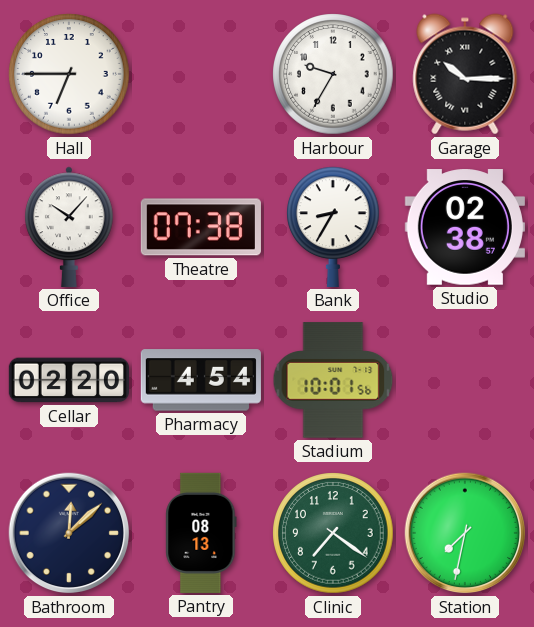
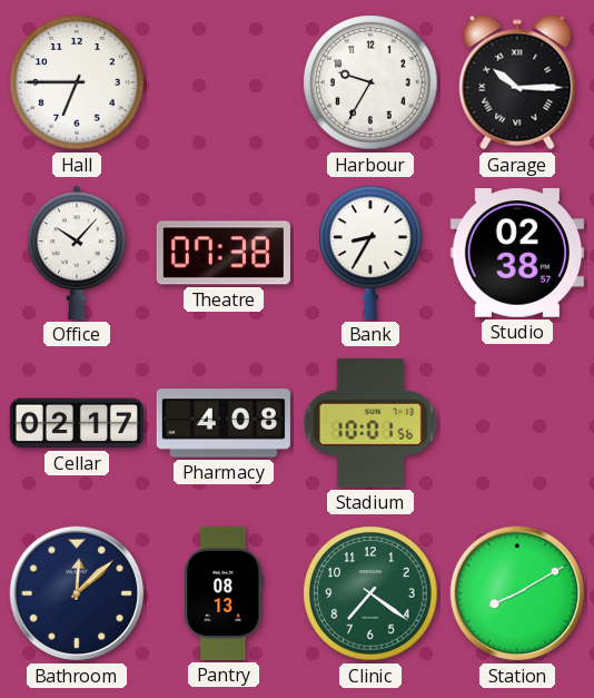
Cellar: 02:20 -> 02:17
Pharmacy: 4:54 -> 4:08
Station: 7:32 -> 8:10
